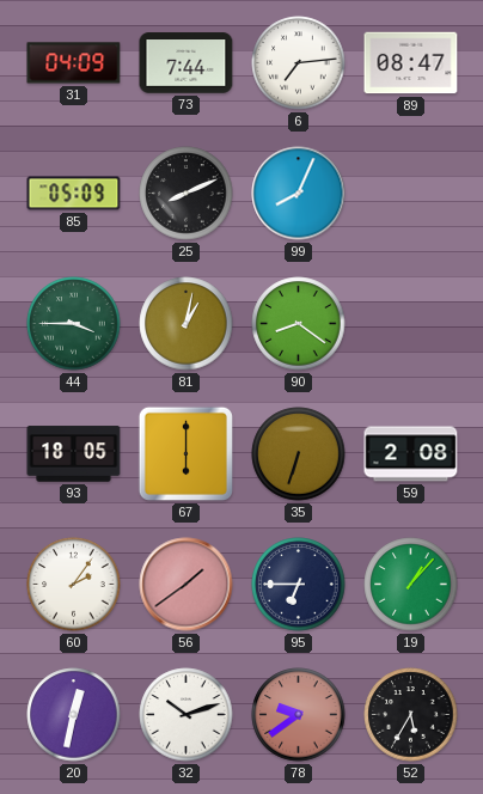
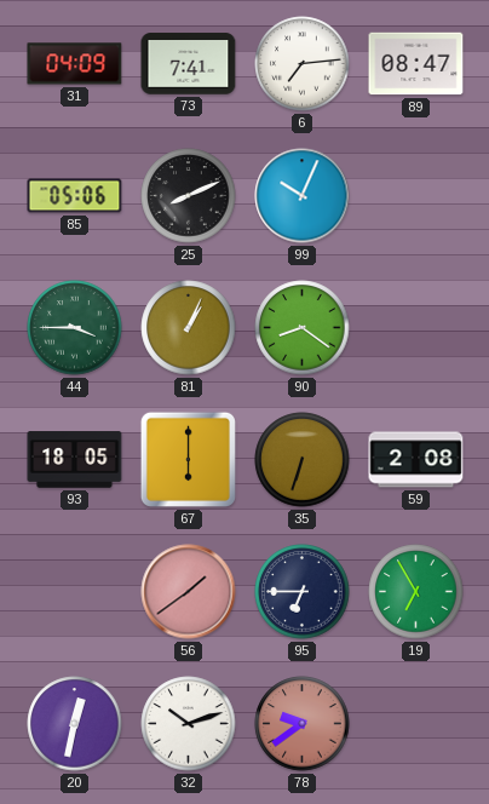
73: 7:44 -> 7:41
85: 05:09 -> 05:06
99: 8:04 -> 10:04
81: 1:02 -> 1:04
60: 2:06 -> none
19: 1:07 -> 6:55
52: 5:35 -> none
